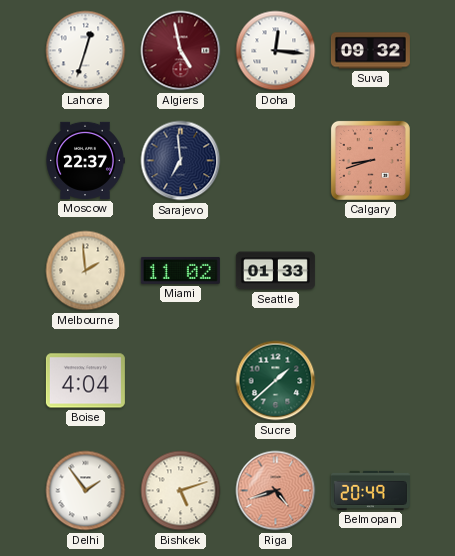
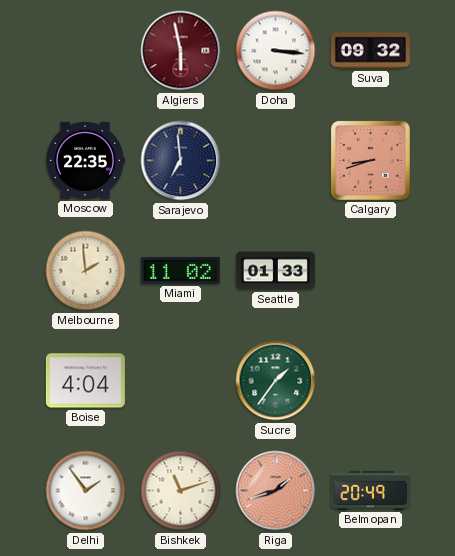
Lahore: 12:33 -> none
Algiers: 4:58 -> 5:58
Doha: 12:16 -> 3:16
Moscow: 22:37 -> 22:35
Sucre: 1:38 -> 1:36
Bishkek: 5:12 -> 11:12
Riga: 4:42 -> 1:42
